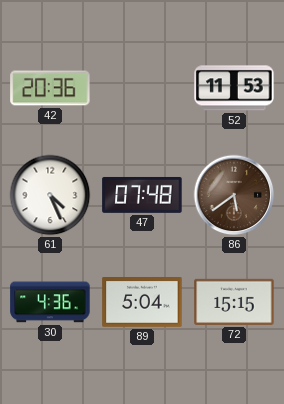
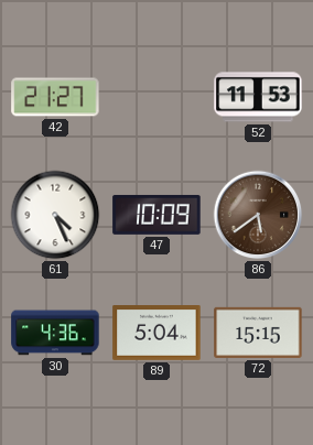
42: 20:36 -> 21:27
47: 07:48 -> 10:09
